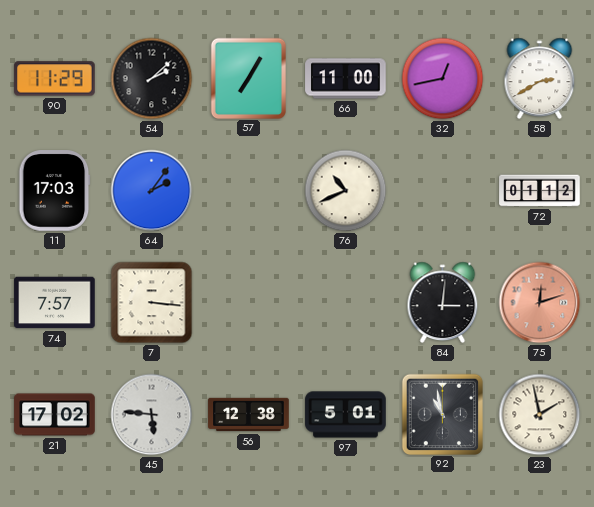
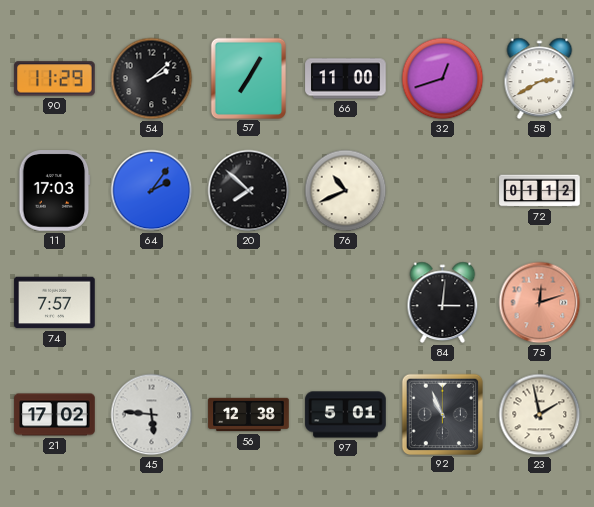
32: 12:43 -> 12:42
20: none -> 7:52
7: 3:16 -> none
92: 10:58 -> 10:56
